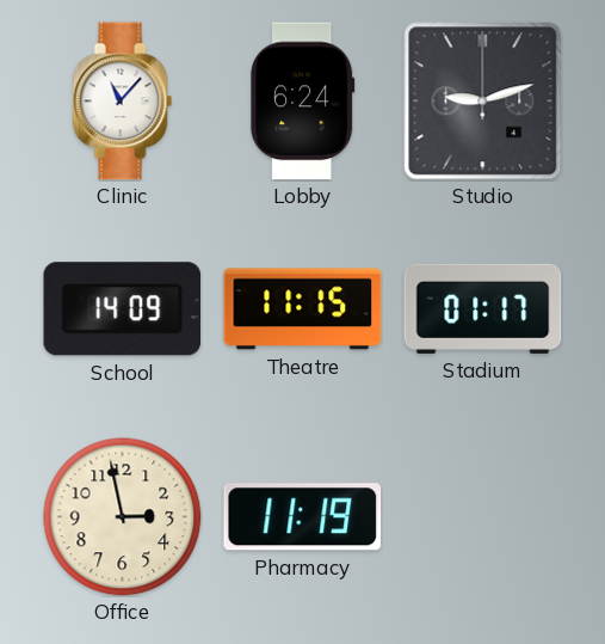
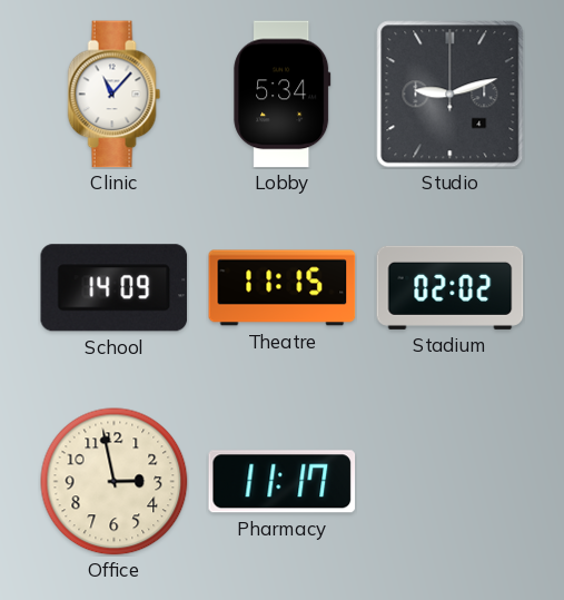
Lobby: 6:24 -> 5:34
Stadium: 01:17 -> 02:02
Pharmacy: 11:19 -> 11:17
